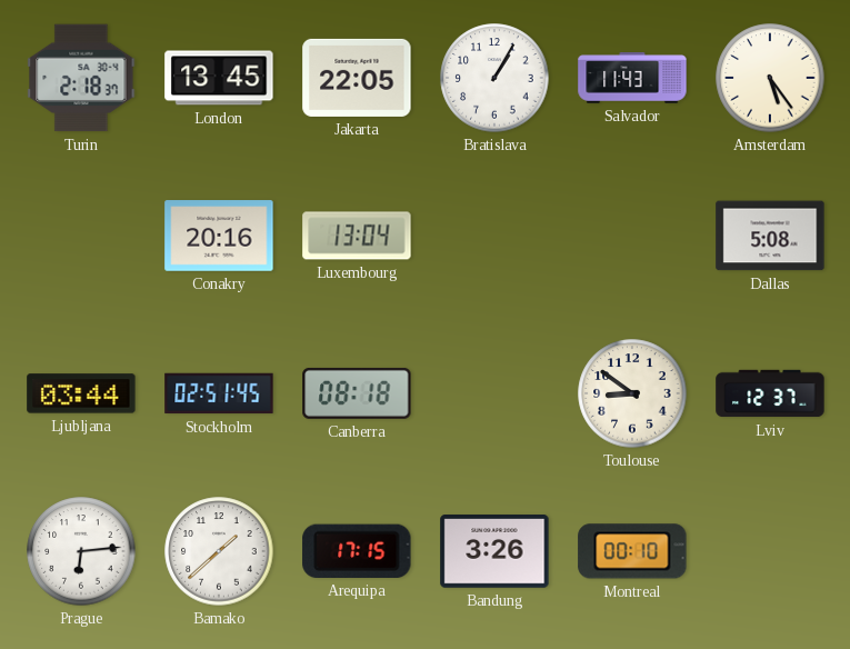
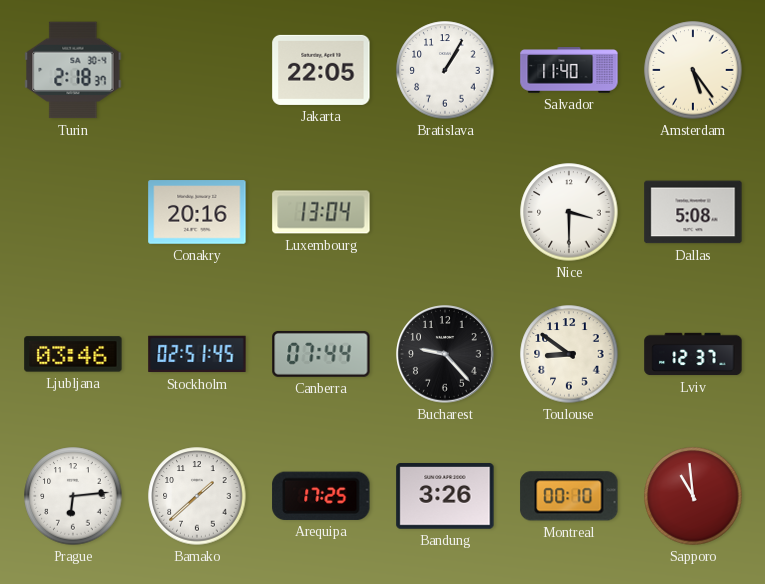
London: 13:45 -> none
Salvador: 11:43 -> 11:40
Nice: none -> 3:30
Ljubljana: 03:44 -> 03:46
Canberra: 08:18 -> 07:44
Bucharest: none -> 9:23
Arequipa: 17:15 -> 17:25
Sapporo: none -> 10:59
